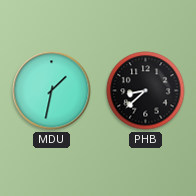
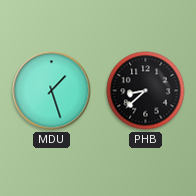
MDU: 1:32 -> 1:27
